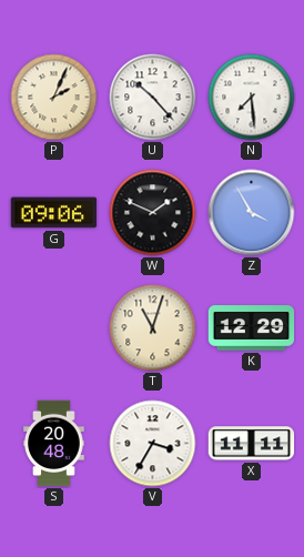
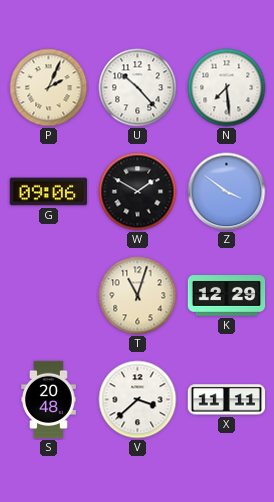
W: 1:49 -> 1:50
Z: 3:55 -> 3:51
V: 3:35 -> 3:38
